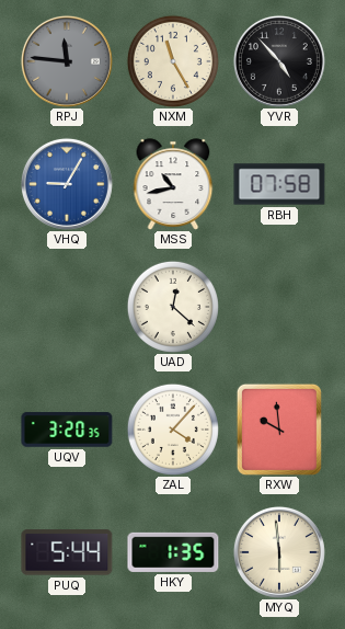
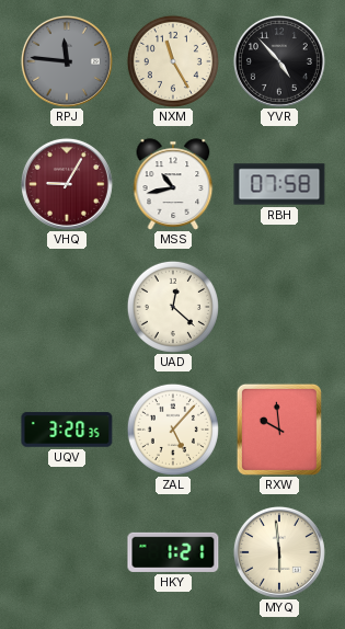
VHQ dial: blue -> burgundy
ZAL: 4:07 -> 5:07
PUQ: 5:44 -> none
HKY: 1:35 -> 1:21
